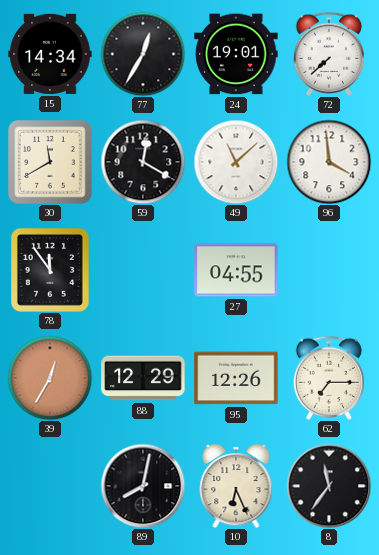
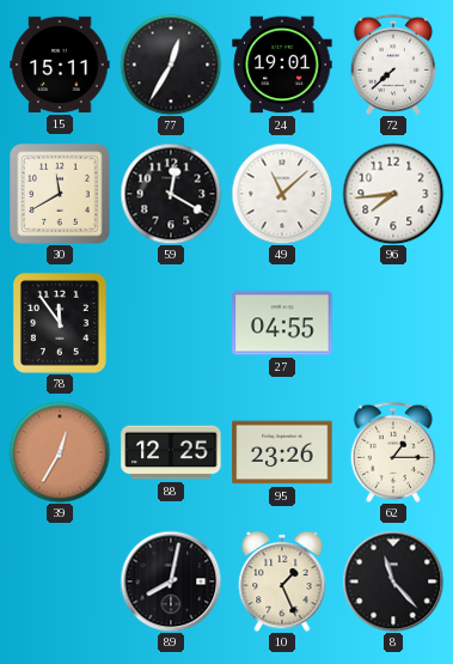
15: 14:34 -> 15:11
96: 3:59 -> 7:44
88: 12:29 -> 12:25
95: 12:26 -> 23:26
62: 7:15 -> 1:15
10: 6:26 -> 1:26
8: 11:36 -> 11:23
